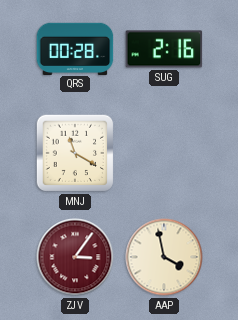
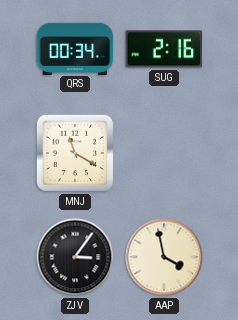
QRS: 00:28 -> 00:34
ZJV dial: burgundy -> black
